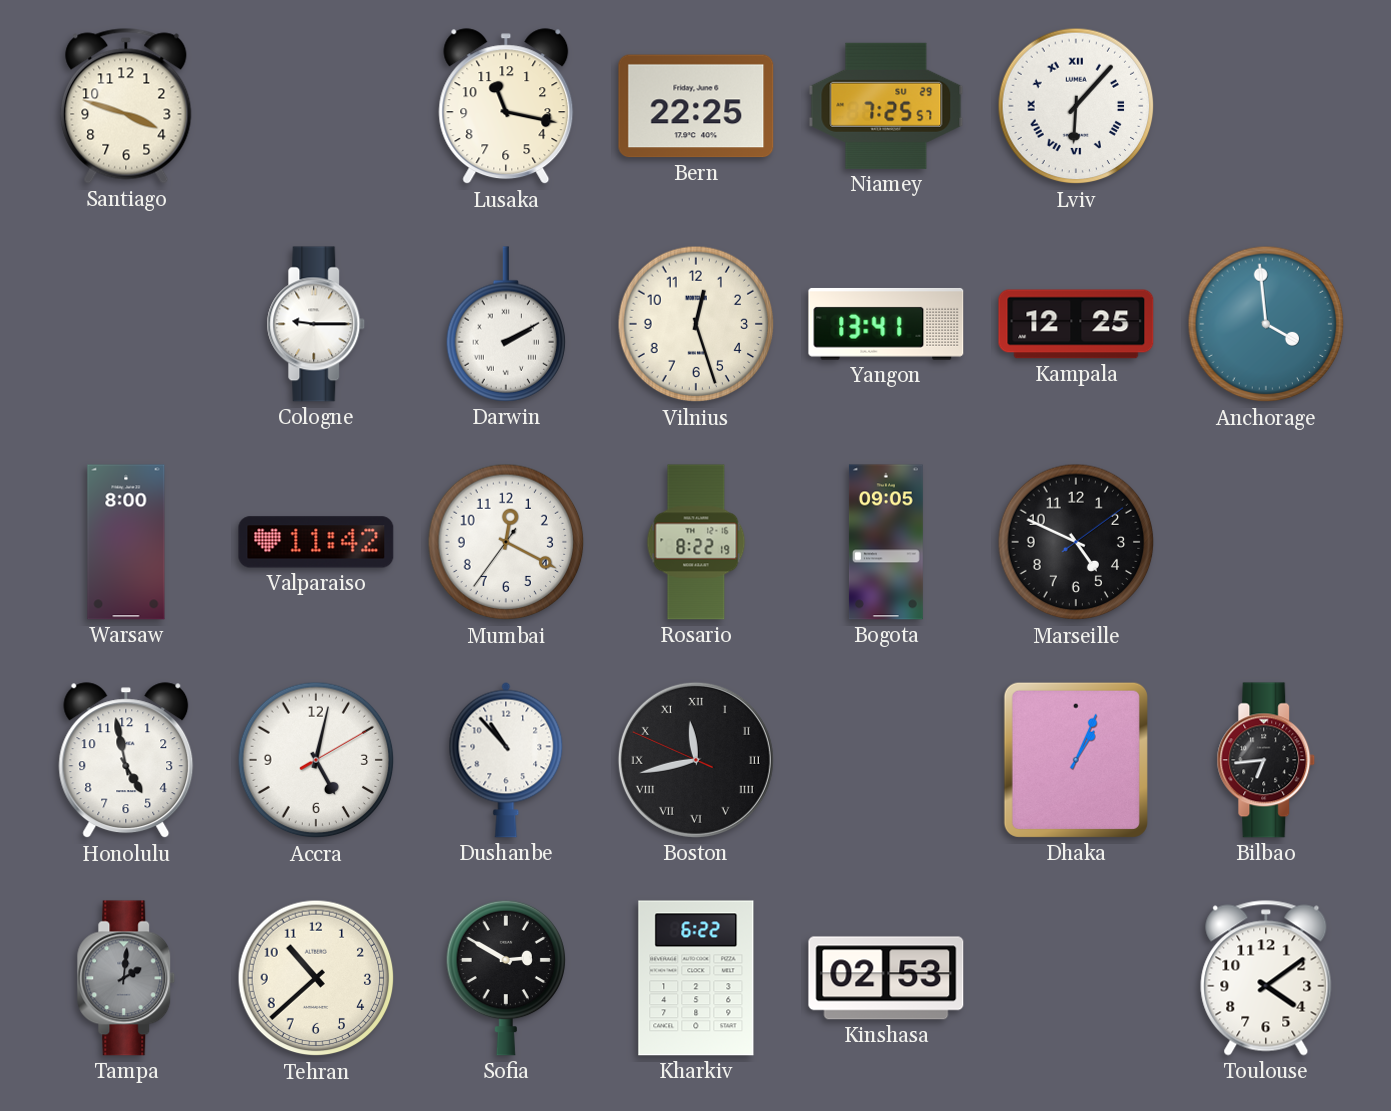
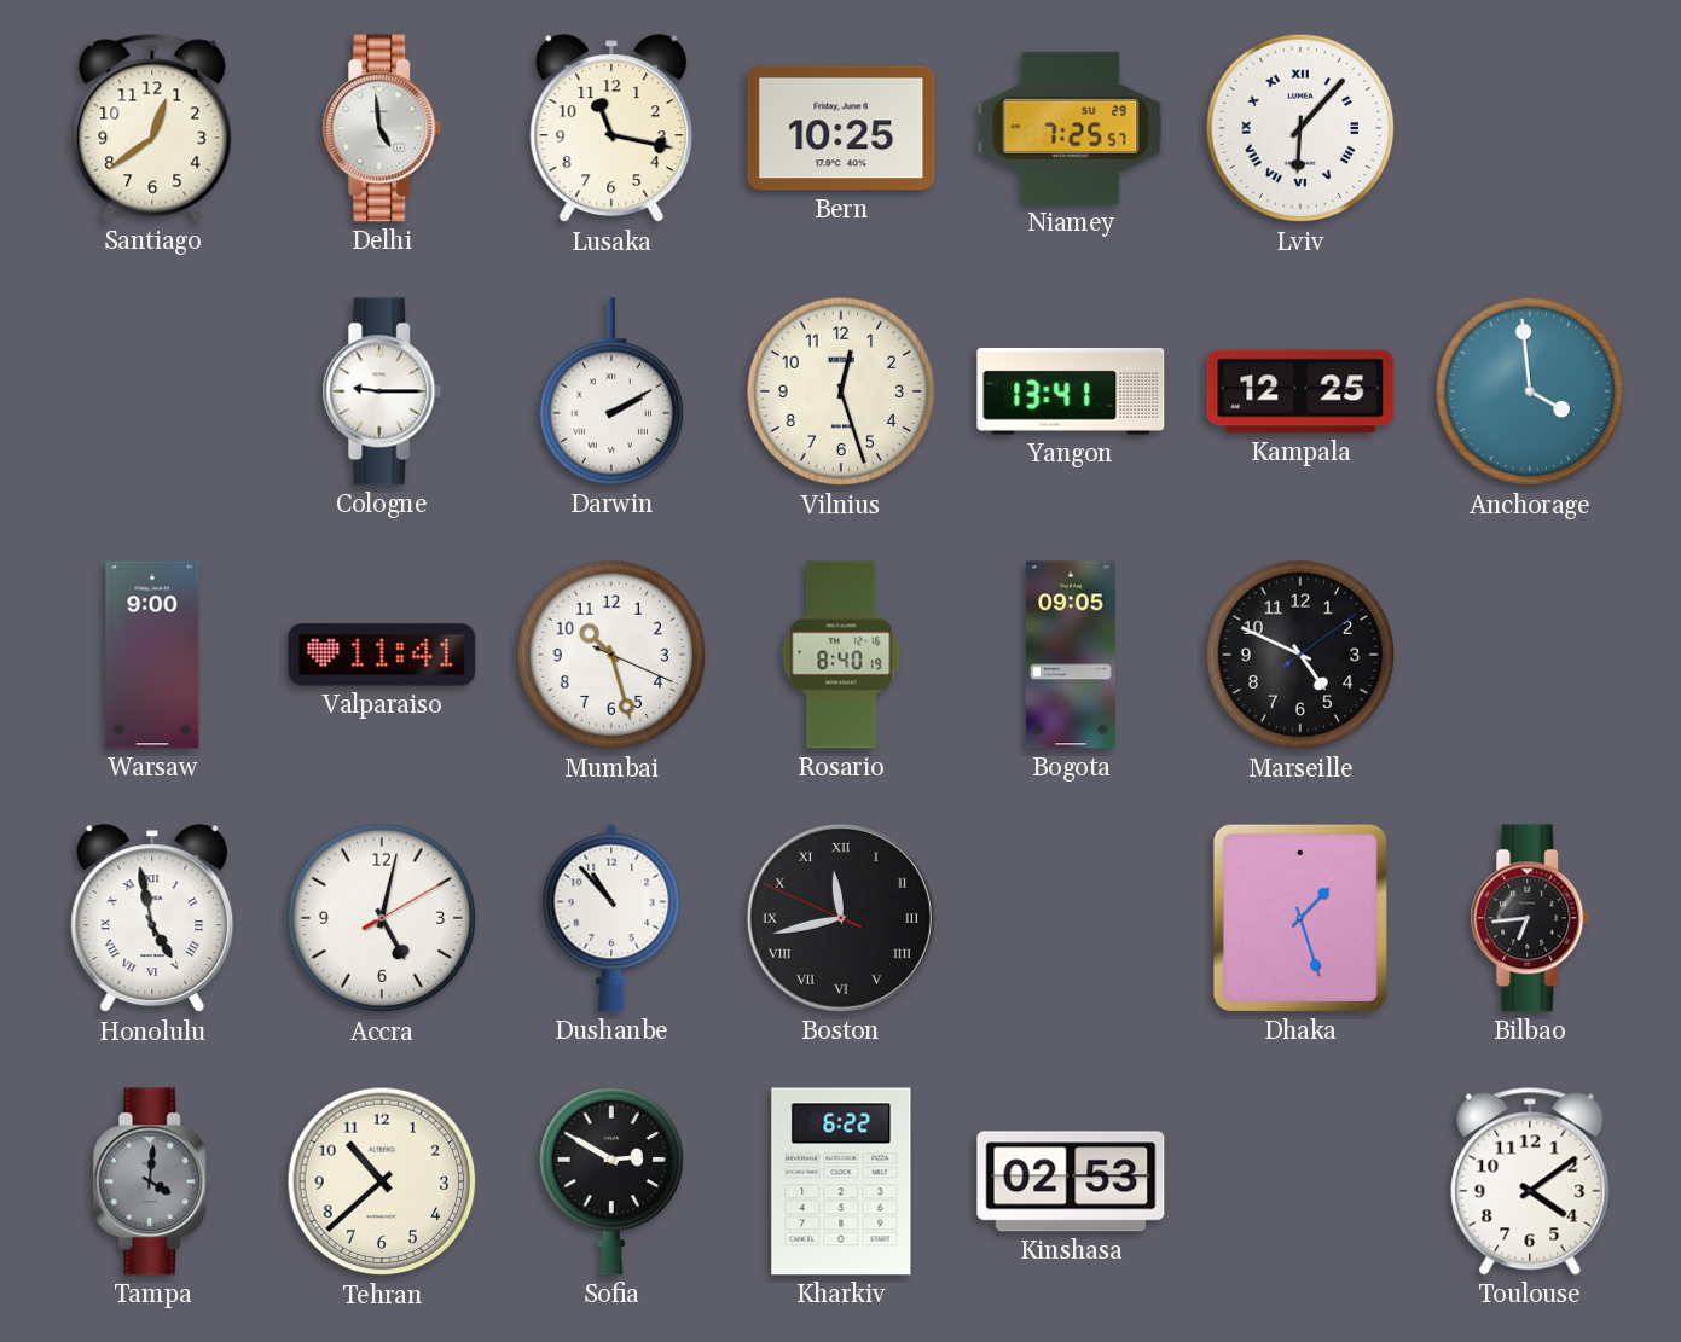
Santiago: 3:48 -> 12:39
Delhi: none -> 4:59
Bern: 22:25 -> 10:25
Warsaw: 8:00 -> 9:00
Valparaiso: 11:42 -> 11:41
Mumbai: 12:19 -> 10:27
Rosario: 8:22 -> 8:40
Honolulu numerals: Arabic -> Roman
Dhaka: 1:04 -> 1:27
Tampa: 2:01 -> 4:01
